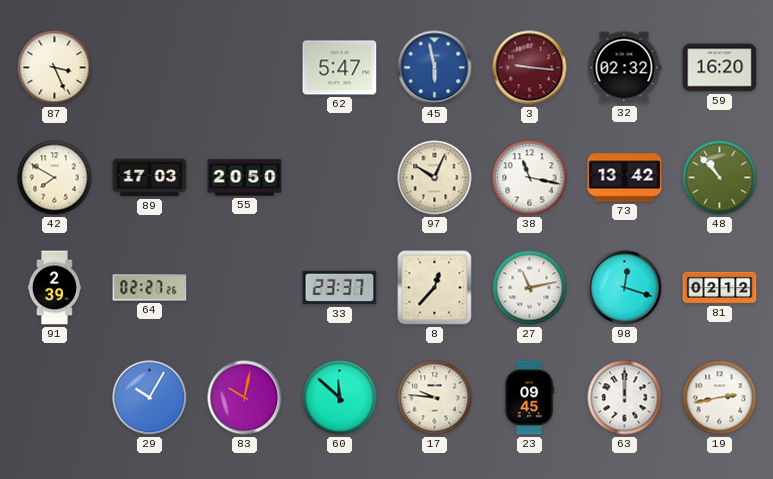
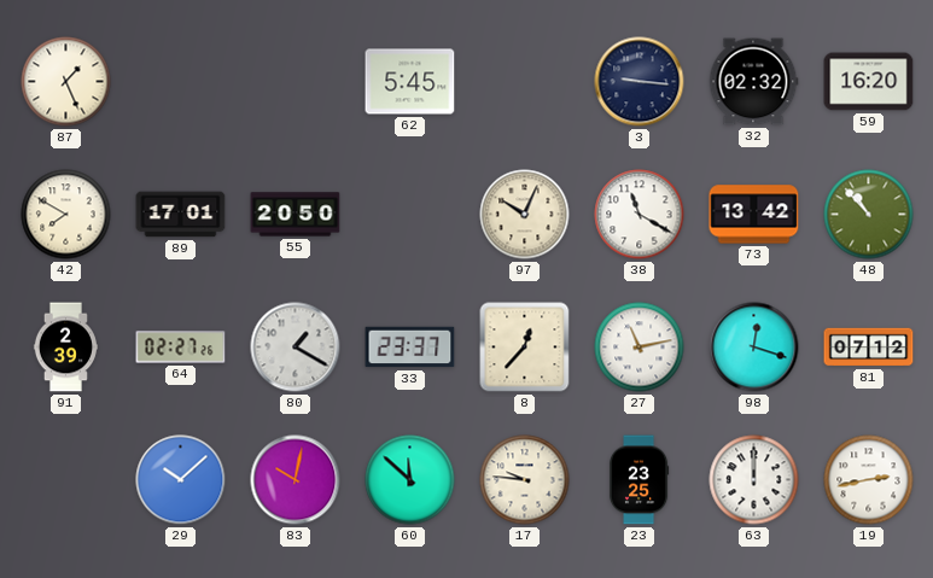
87: 3:26 -> 1:26
62: 5:47 -> 5:45
45: 5:58 -> none
3 dial: burgundy -> navy
89: 17:03 -> 17:01
38: 11:17 -> 11:20
80: none -> 1:20
81: 02:12 -> 07:12
29: 10:05 -> 10:08
23: 09:45 -> 23:25
